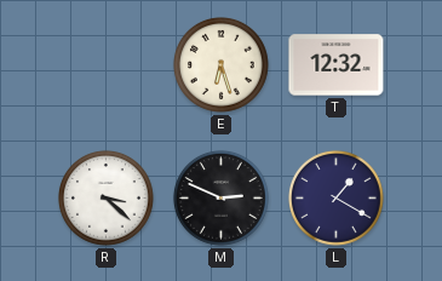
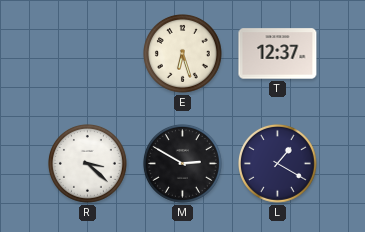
T: 12:32 -> 12:37
M: 2:49 -> 2:50
